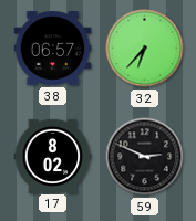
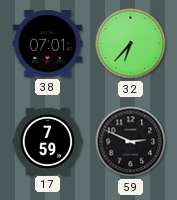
38: 06:57 -> 07:01
17: 8:02 -> 7:59
